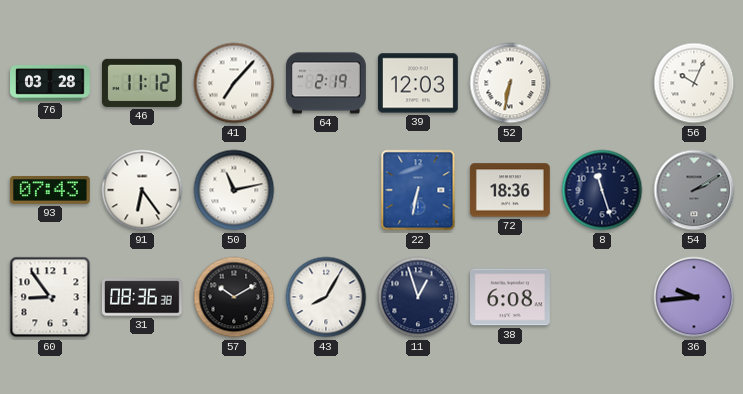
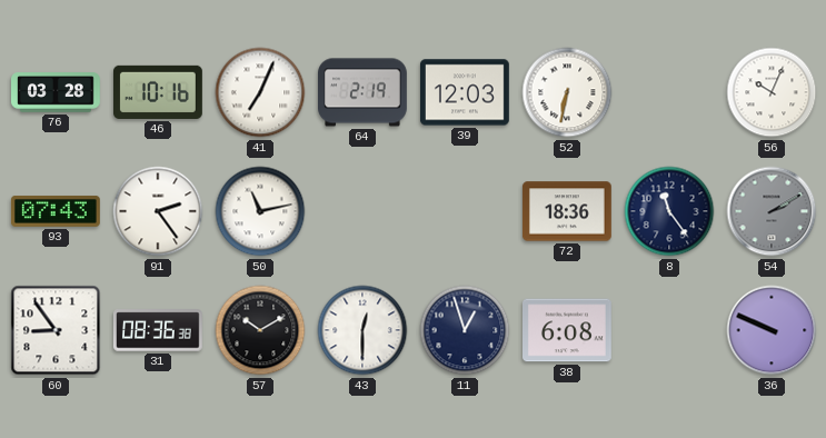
46: 11:12 -> 10:16
41: 7:07 -> 7:04
91: 6:24 -> 2:24
22: 6:32 -> none
8: 11:27 -> 11:24
43: 8:05 -> 12:30
36: 9:44 -> 9:49
